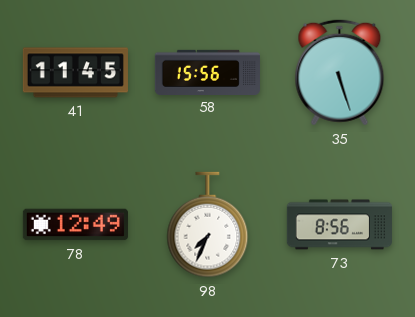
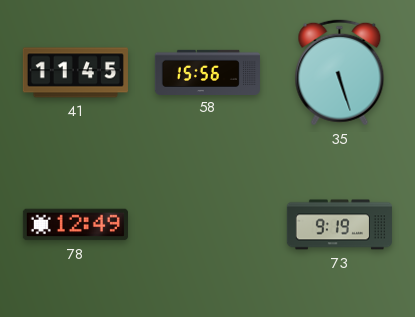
98: 7:34 -> none
73: 8:56 -> 9:19
